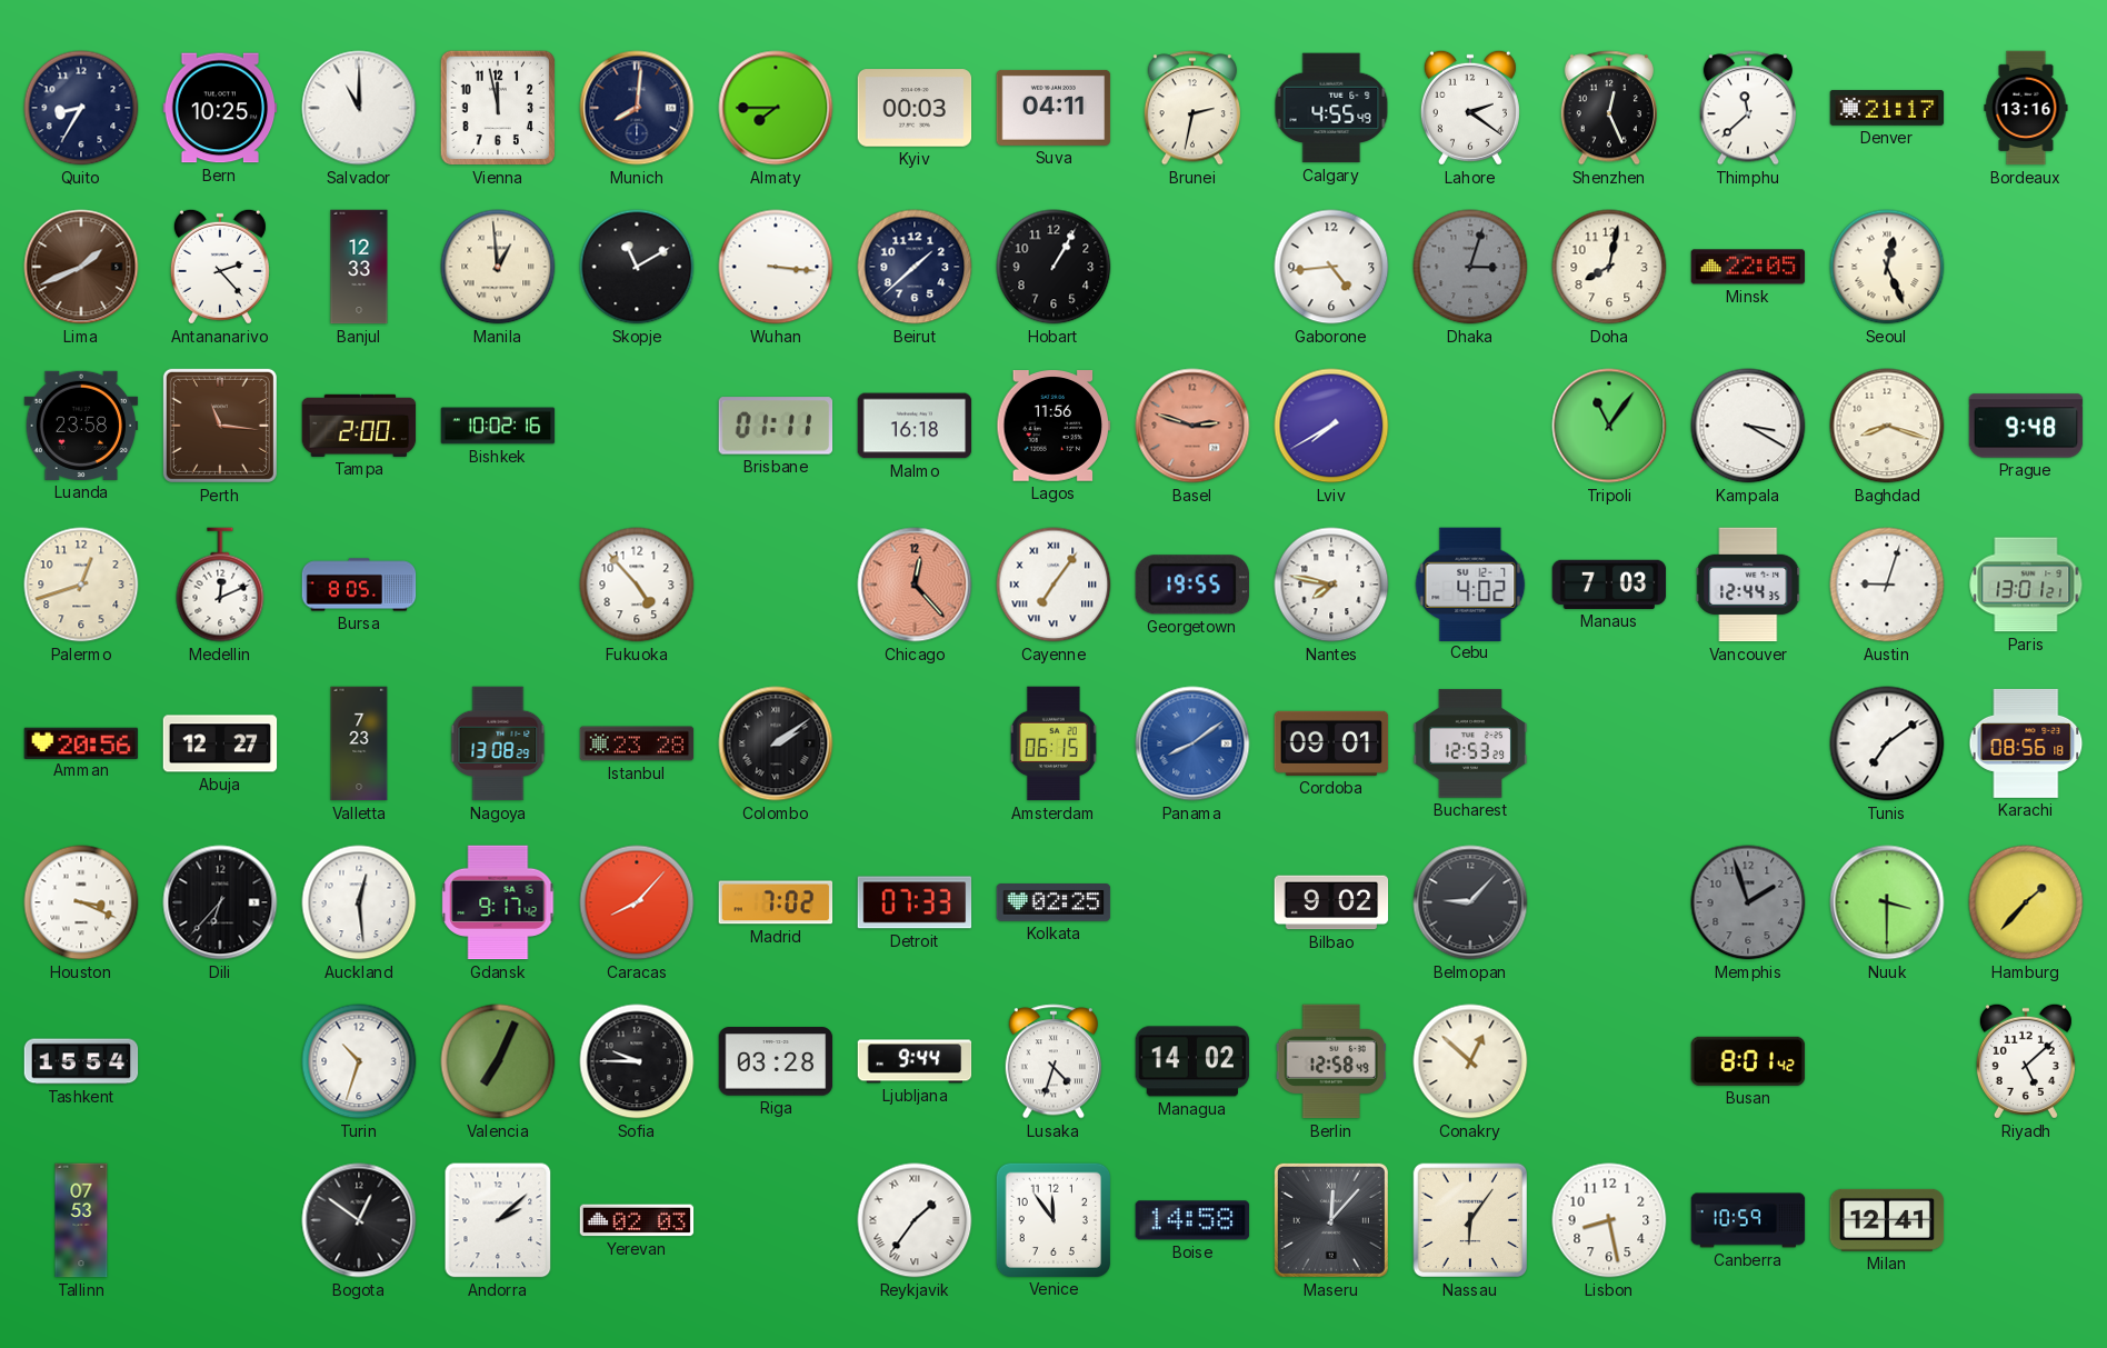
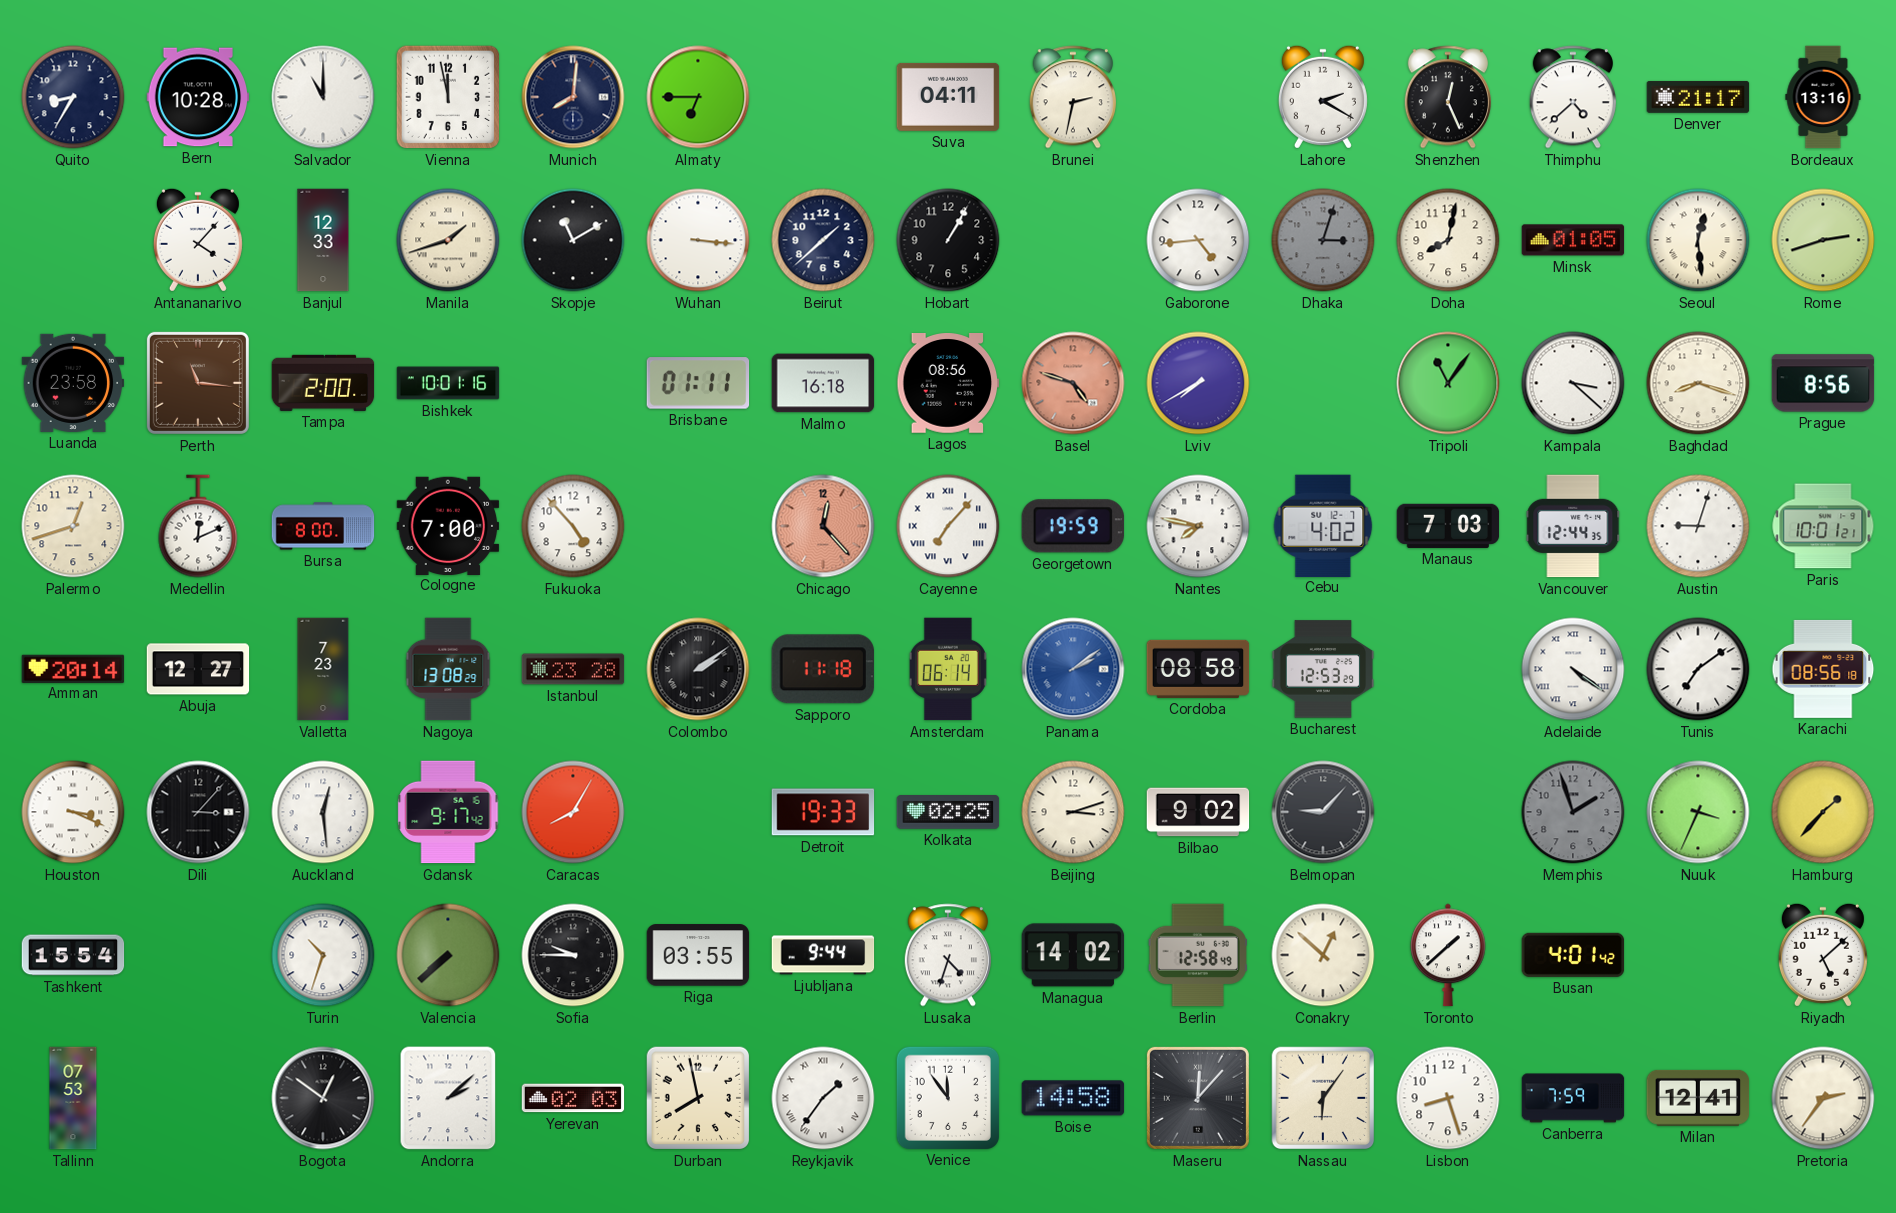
Bern: 10:25 -> 10:28
Almaty: 7:45 -> 6:45
Kyiv: 00:03 -> none
Calgary: 4:55 -> none
Lahore: 2:21 -> 2:20
Thimphu: 11:38 -> 4:38
Lima: 1:41 -> none
Antananarivo: 2:23 -> 4:07
Manila: 12:59 -> 1:42
Minsk: 22:05 -> 01:05
Seoul: 12:26 -> 12:29
Rome: none -> 2:42
Bishkek: 10:02 -> 10:01
Lagos: 11:56 -> 08:56
Basel: 2:48 -> 4:48
Kampala: 3:20 -> 3:22
Prague: 9:48 -> 8:56
Bursa: 8:05 -> 8:00
Cologne: none -> 7:00
Cayenne: 7:06 -> 7:07
Georgetown: 19:55 -> 19:59
Paris: 13:01 -> 10:01
Amman: 20:56 -> 20:14
Sapporo: none -> 11:18
Amsterdam: 06:15 -> 06:14
Panama: 8:09 -> 2:09
Cordoba: 09:01 -> 08:58
Adelaide: none -> 4:21
Dili: 6:37 -> 3:07
Caracas: 8:07 -> 8:05
Madrid: 7:02 -> none
Detroit: 07:33 -> 19:33
Beijing: none -> 3:12
Nuuk: 3:30 -> 3:34
Valencia: 7:04 -> 7:38
Riga: 03:28 -> 03:55
Toronto: none -> 1:38
Busan: 8:01 -> 4:01
Durban: none -> 7:58
Lisbon: 8:28 -> 8:27
Canberra: 10:59 -> 7:59
Pretoria: none -> 2:36
